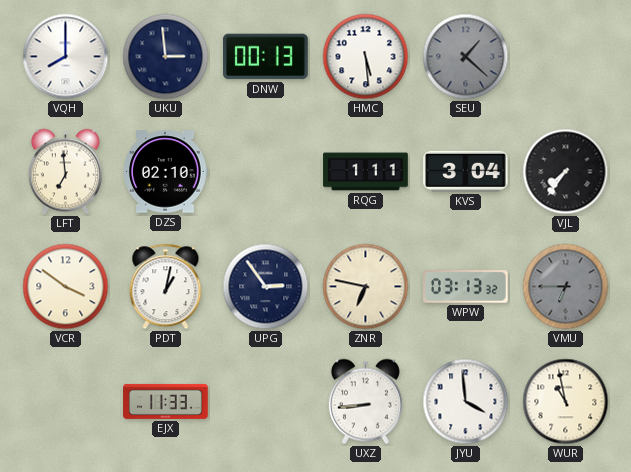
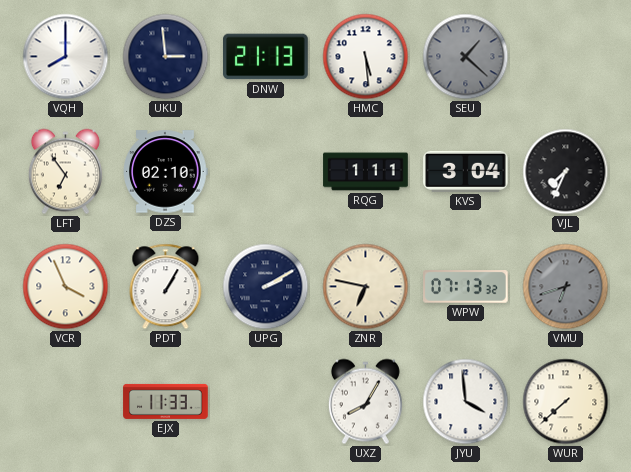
DNW: 00:13 -> 21:13
LFT: 6:59 -> 6:54
VJL: 7:36 -> 7:34
VCR: 3:51 -> 3:56
PDT: 1:02 -> 1:05
UPG: 2:54 -> 2:10
WPW: 03:13 -> 07:13
VMU: 6:45 -> 6:42
UXZ: 8:44 -> 8:05
WUR: 10:58 -> 7:38
